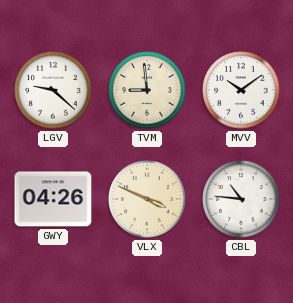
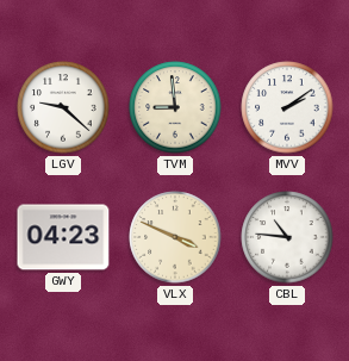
MVV: 10:09 -> 2:09
GWY: 04:26 -> 04:23
